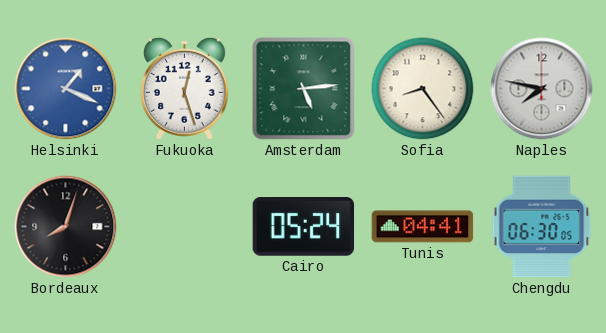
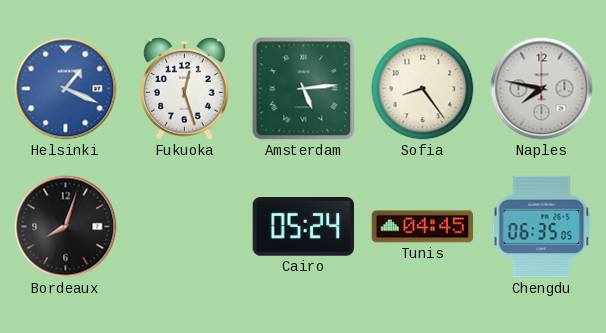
Tunis: 04:41 -> 04:45
Chengdu: 06:30 -> 06:35
